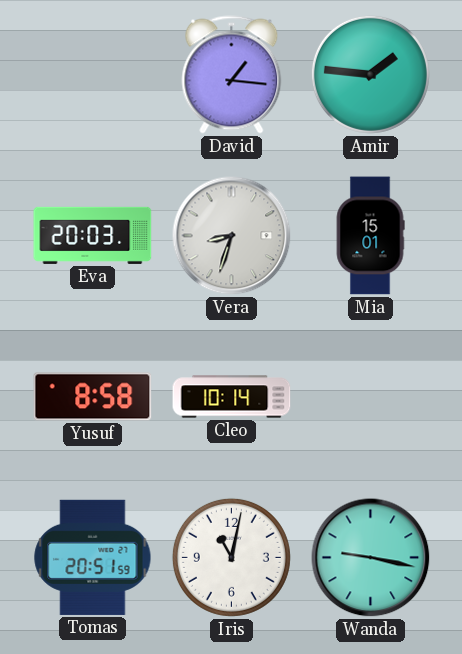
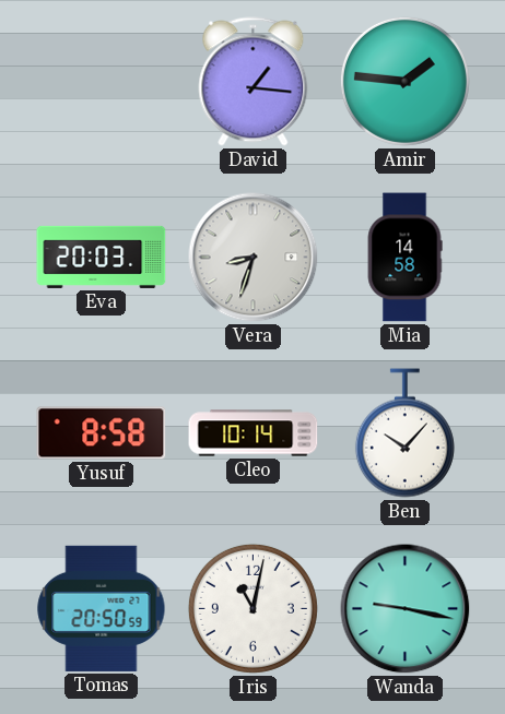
Mia: 15:01 -> 14:58
Ben: none -> 10:07
Tomas: 20:51 -> 20:50
